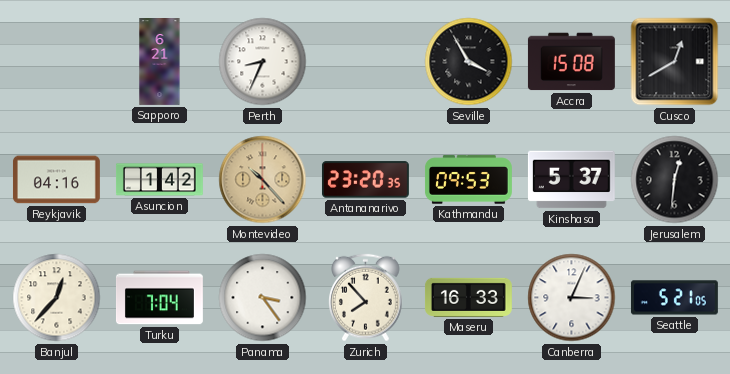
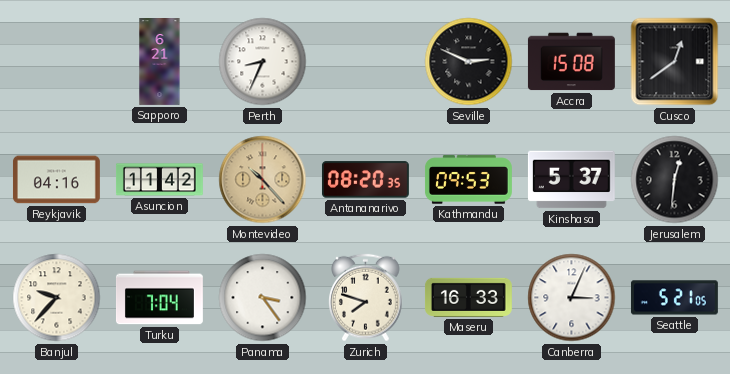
Seville: 3:55 -> 2:49
Cusco: 12:40 -> 12:39
Asuncion: 1:42 -> 11:42
Antananarivo: 23:20 -> 08:20
Banjul: 12:37 -> 9:37
Zurich: 7:53 -> 7:48
